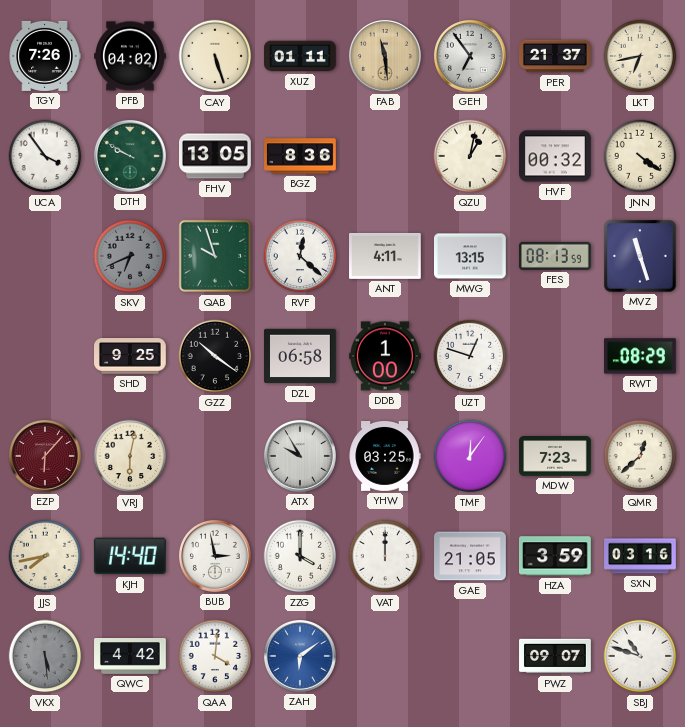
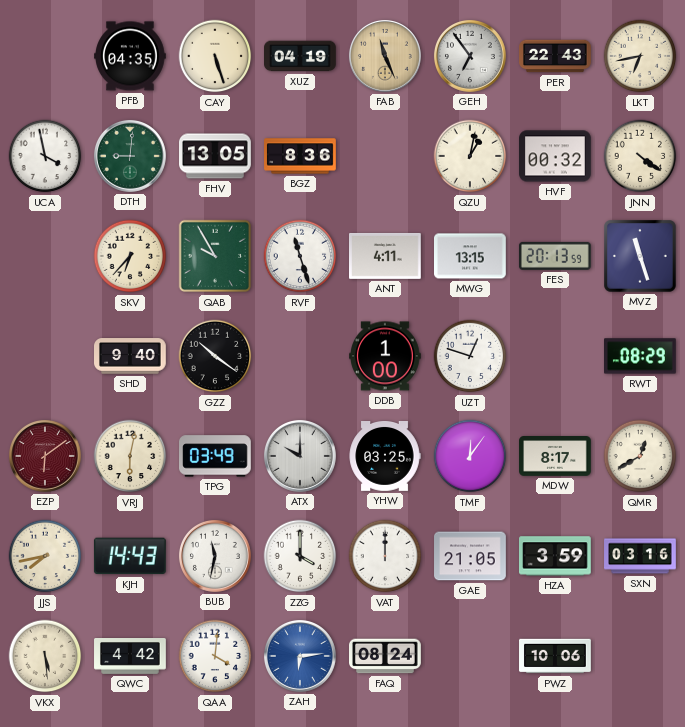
TGY: 7:26 -> none
PFB: 04:02 -> 04:35
XUZ: 01:11 -> 04:19
FAB: 11:29 -> 11:26
PER: 21:37 -> 22:43
UCA: 3:54 -> 3:58
DTH: 9:50 -> 9:01
SKV: 6:41 -> 6:37
SKV dial: grey -> cream
QAB: 9:57 -> 9:55
RVF: 12:22 -> 11:27
FES: 08:13 -> 20:13
SHD: 9:25 -> 9:40
DZL: 06:58 -> none
EZP: 6:07 -> 6:09
TPG: none -> 03:49
ATX: 9:55 -> 10:00
MDW: 7:23 -> 8:17
QMR: 12:38 -> 12:40
KJH: 14:40 -> 14:43
BUB: 2:58 -> 11:32
VKX dial: grey -> cream
ZAH: 6:09 -> 6:14
FAQ: none -> 08:24
PWZ: 09:07 -> 10:06
SBJ: 10:48 -> none
